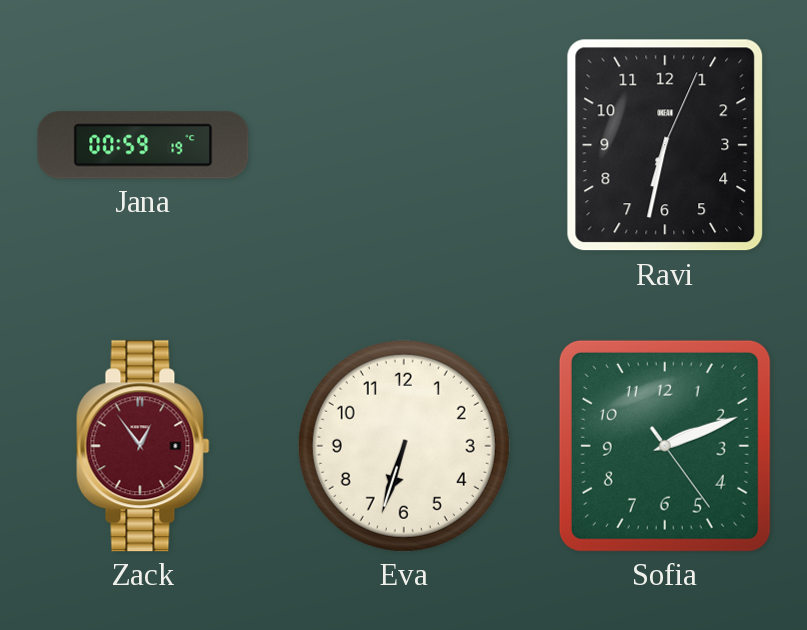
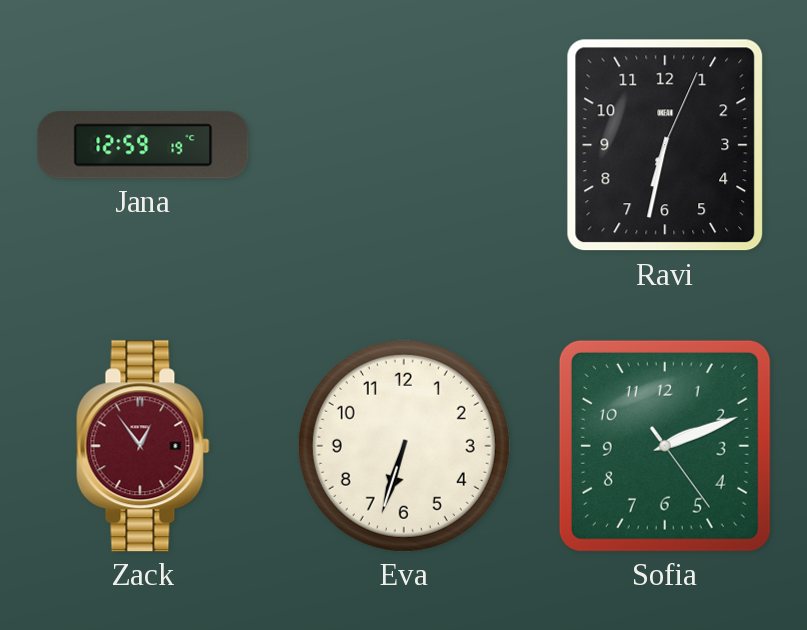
Jana: 00:59 -> 12:59
